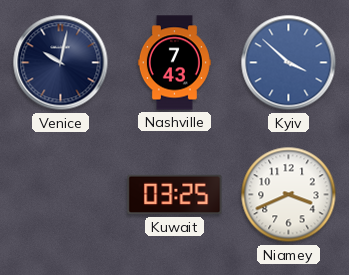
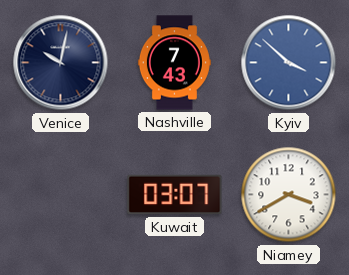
Kuwait: 03:25 -> 03:07
Niamey: 3:41 -> 3:40
